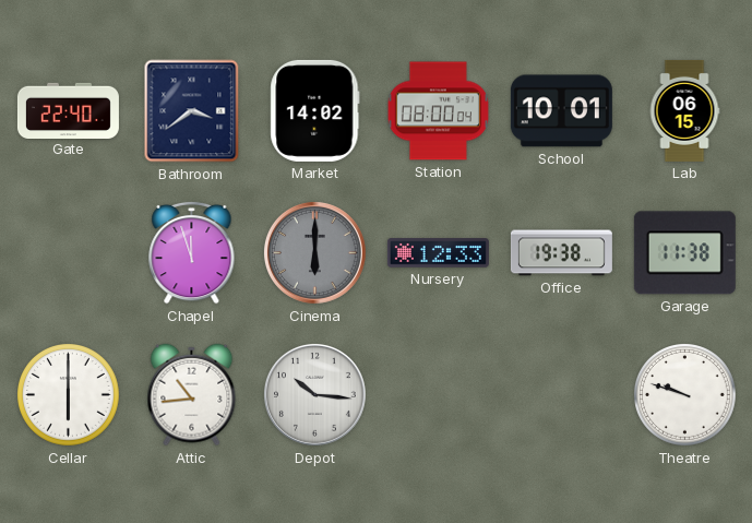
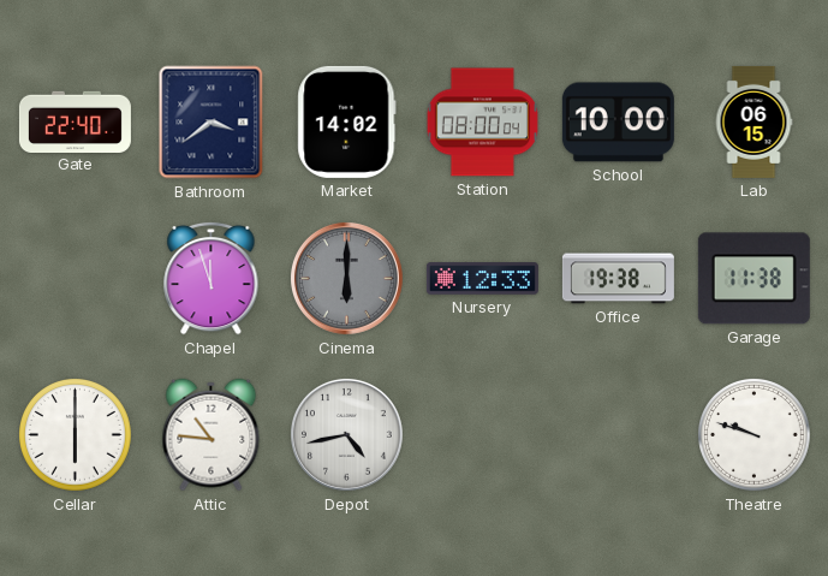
School: 10:01 -> 10:00
Attic: 10:44 -> 10:46
Depot: 10:16 -> 4:43
